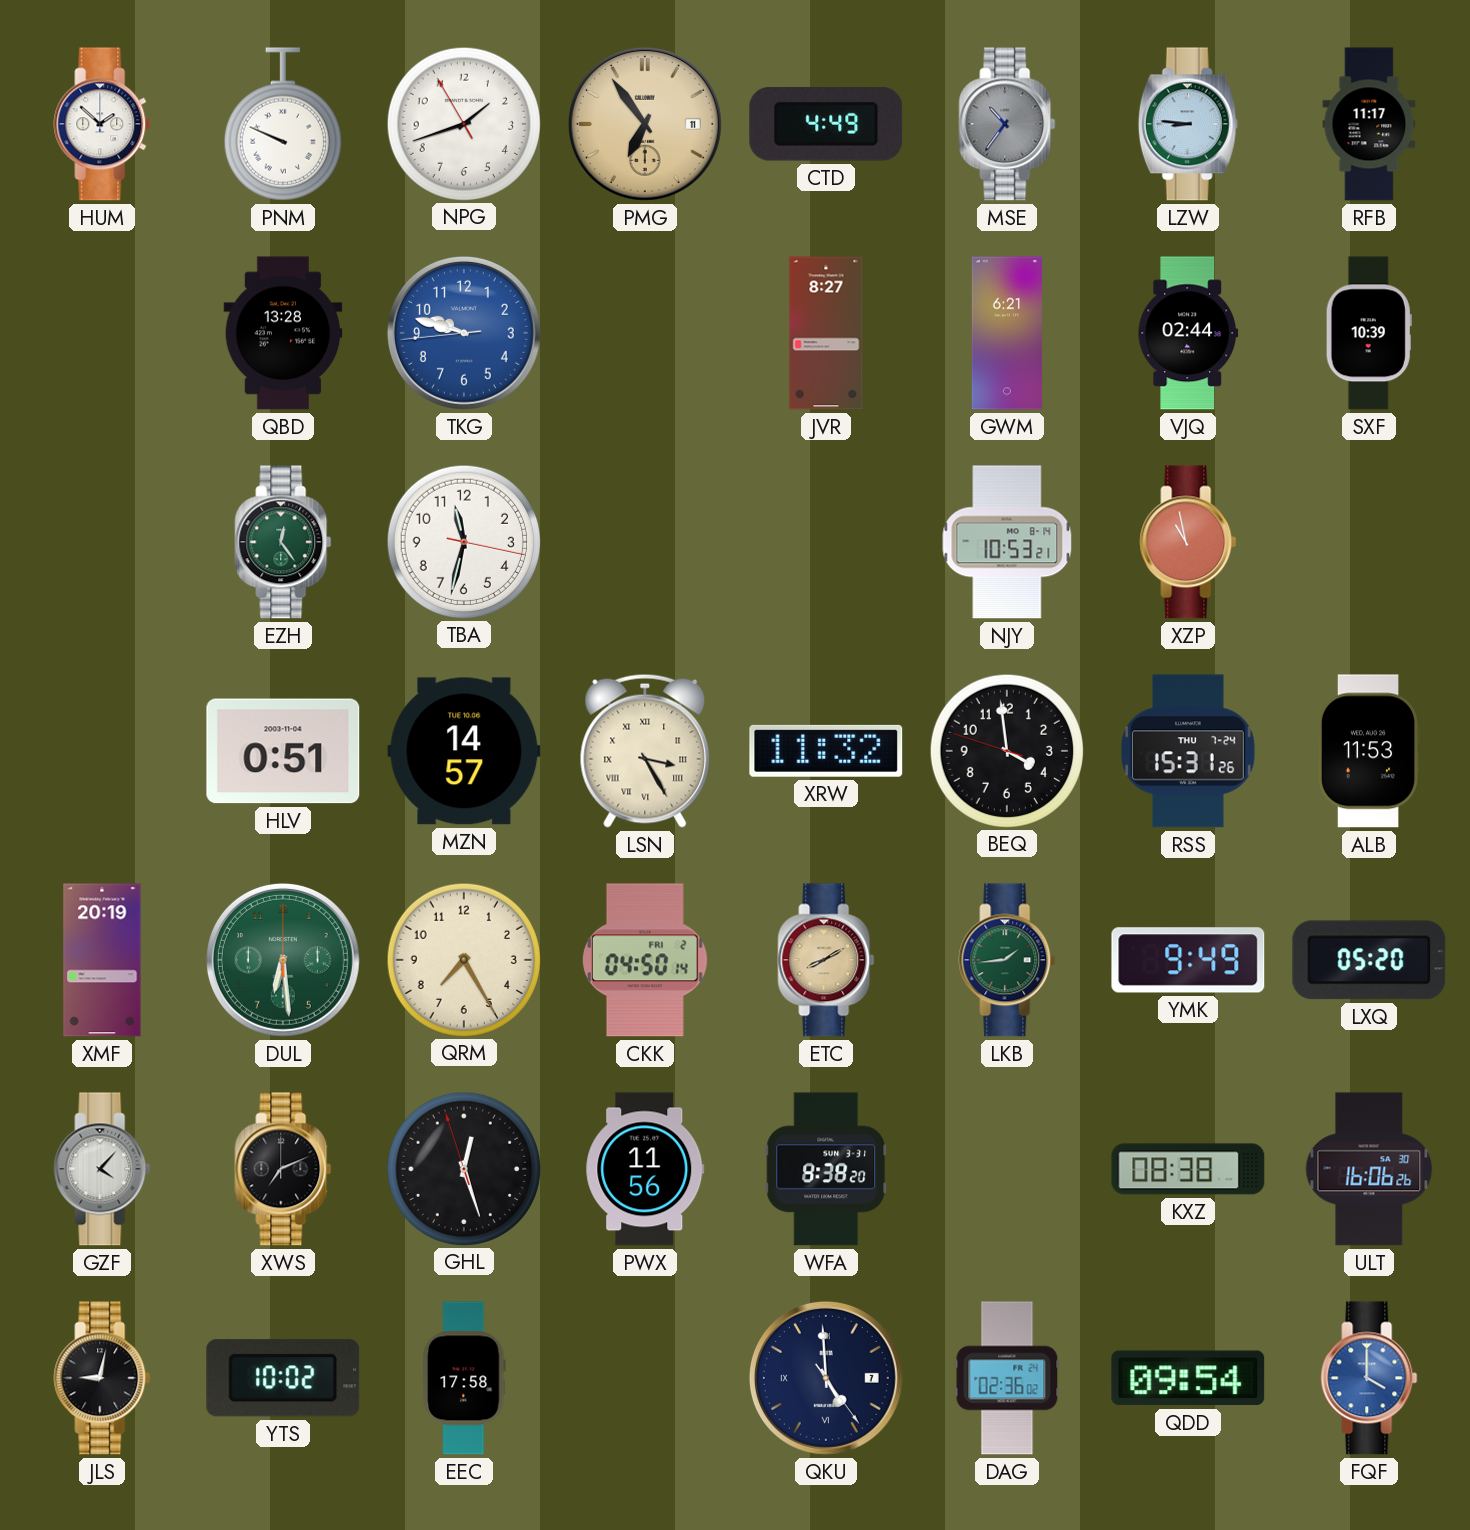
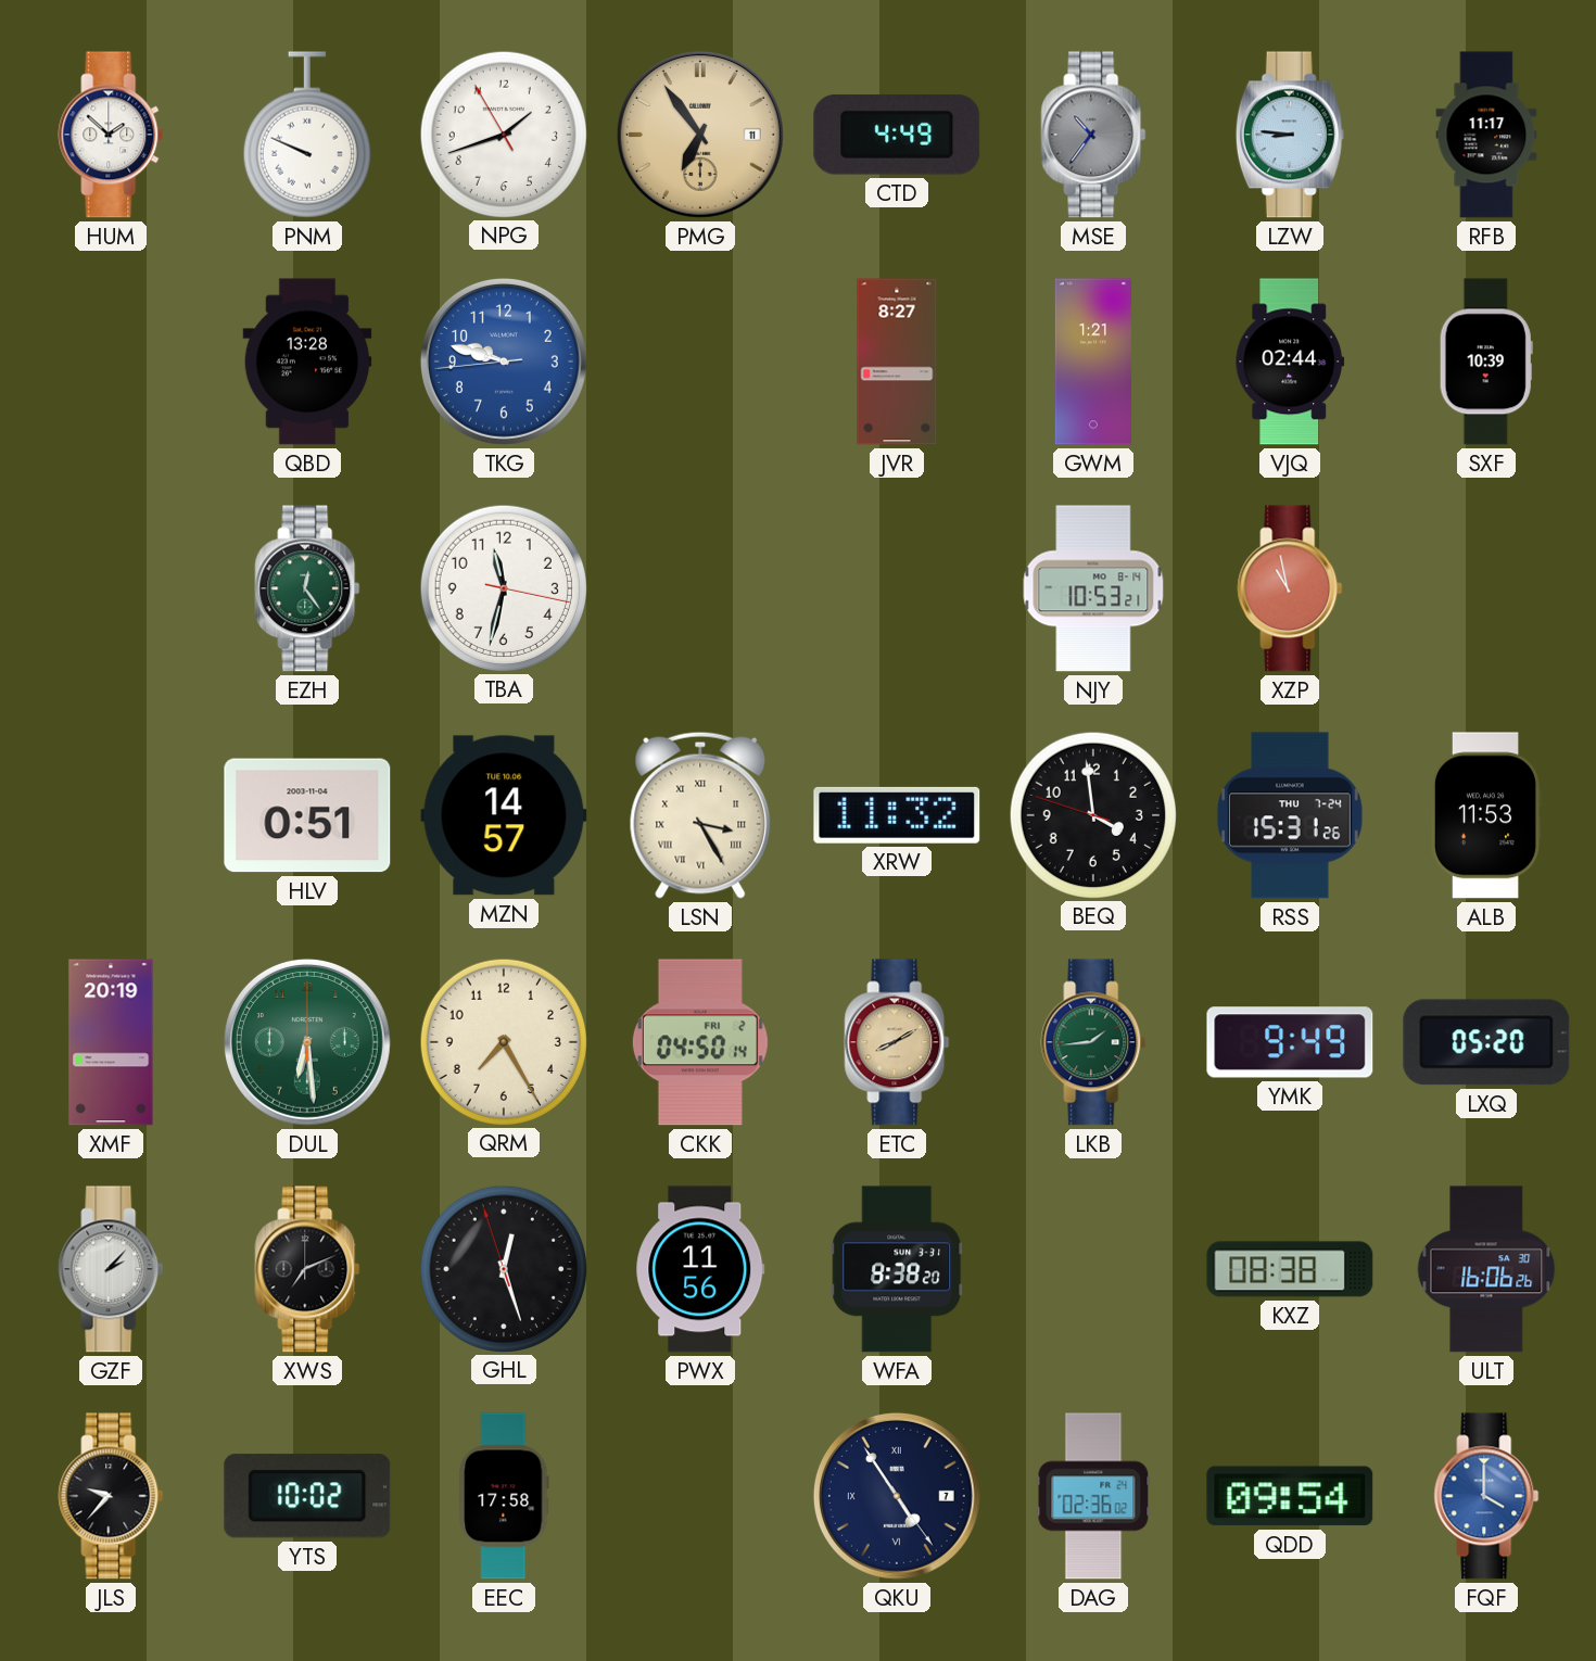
GWM: 6:21 -> 1:21
GZF: 4:07 -> 2:07
JLS: 9:02 -> 9:37
QKU: 4:59 -> 4:54
